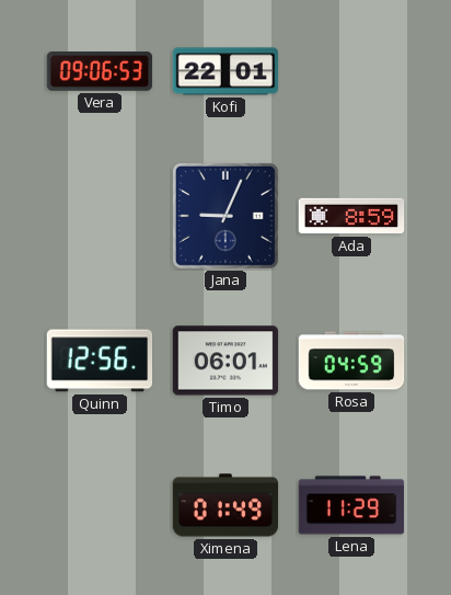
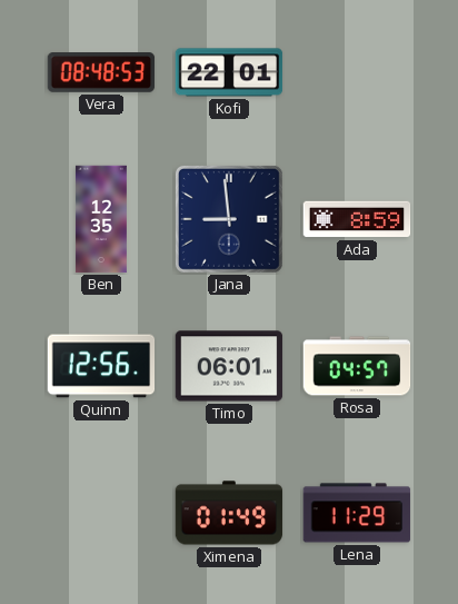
Vera: 09:06 -> 08:48
Ben: none -> 12:35
Jana: 9:04 -> 8:59
Rosa: 04:59 -> 04:57
